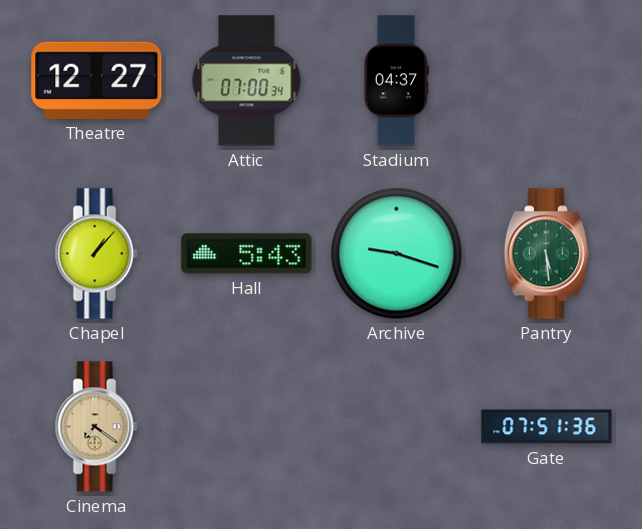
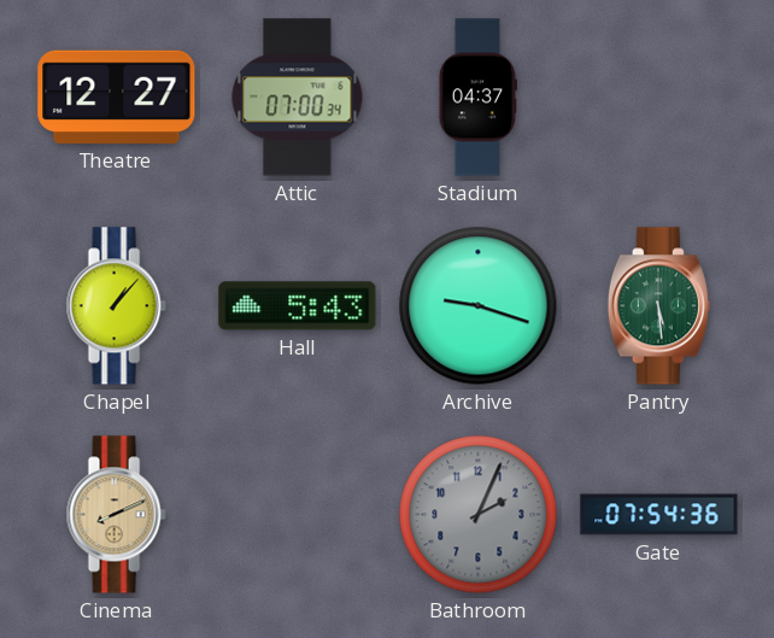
Cinema: 7:21 -> 8:11
Bathroom: none -> 2:04
Gate: 07:51 -> 07:54
